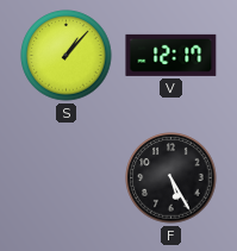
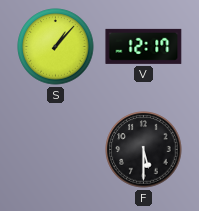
F: 5:25 -> 5:30
